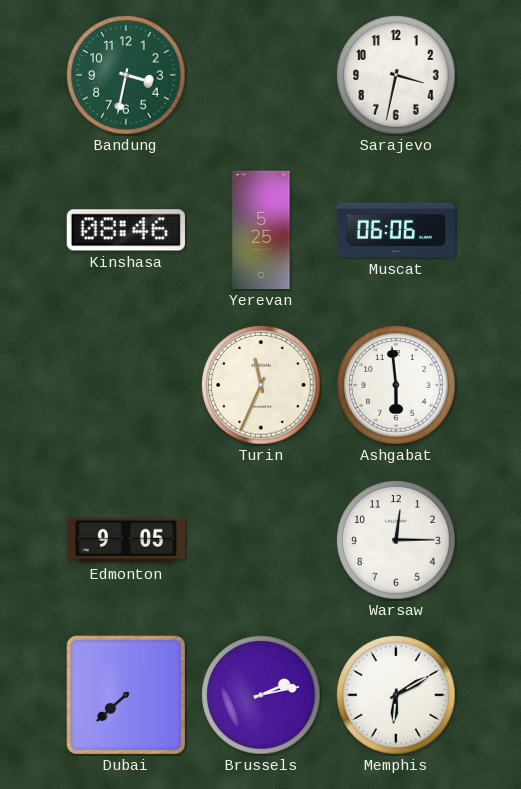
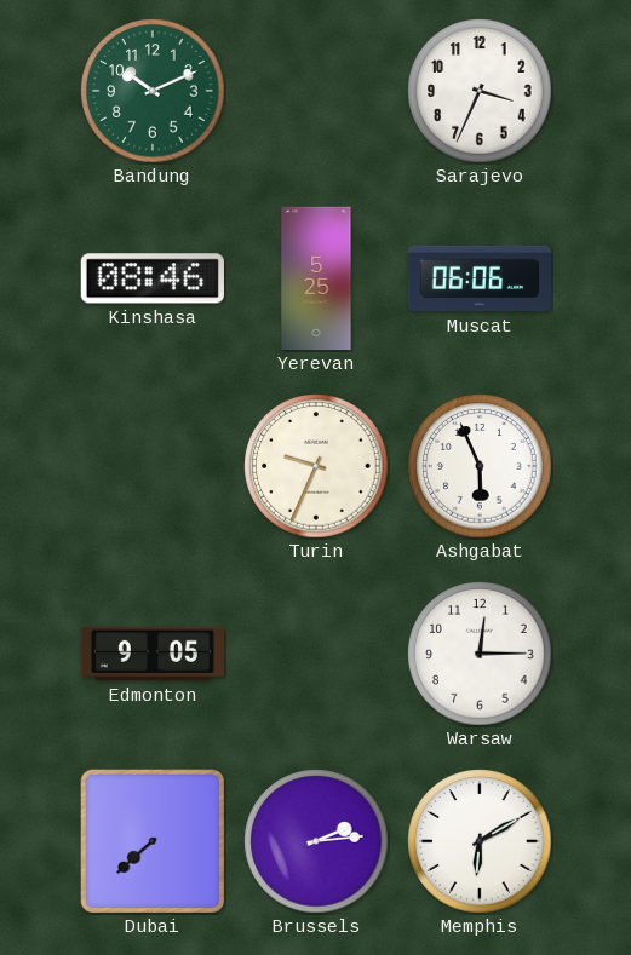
Bandung: 3:32 -> 10:11
Sarajevo: 3:32 -> 3:34
Turin: 11:34 -> 9:34
Ashgabat: 5:59 -> 5:56
Brussels: 2:13 -> 2:14
